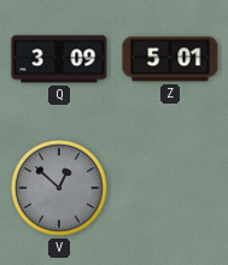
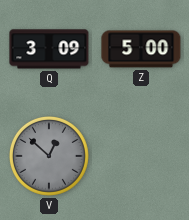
Z: 5:01 -> 5:00
